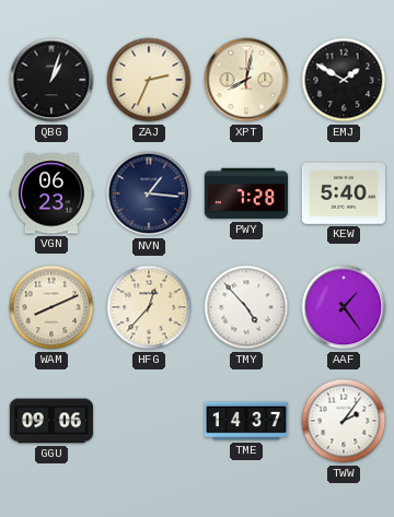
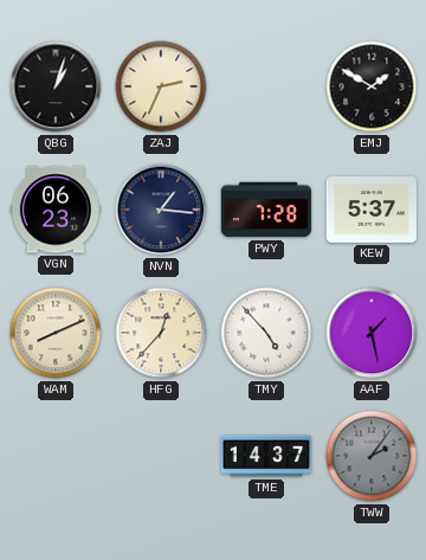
XPT: 8:02 -> none
KEW: 5:40 -> 5:37
AAF: 1:24 -> 1:28
GGU: 09:06 -> none
TWW dial: white -> grey
